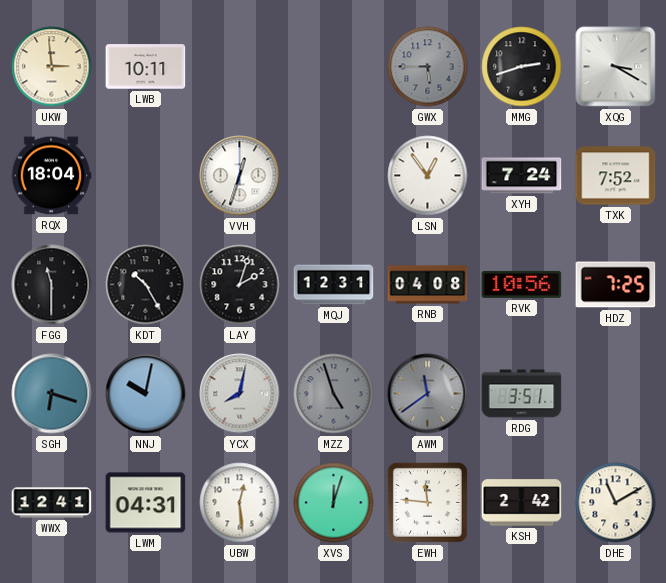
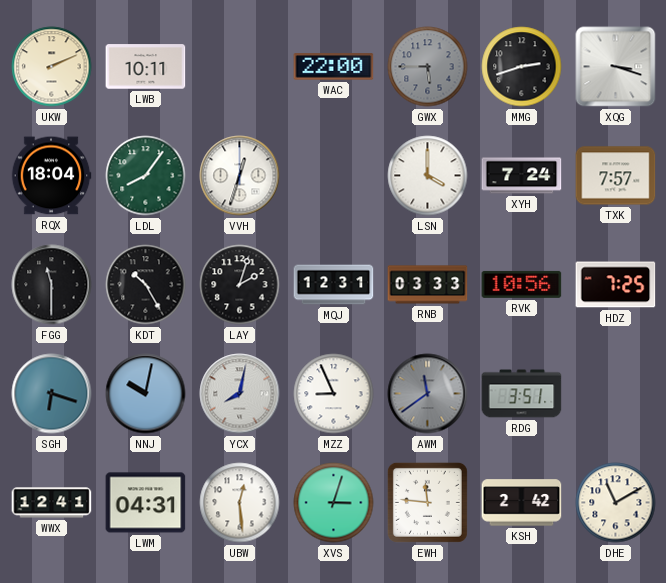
UKW: 2:59 -> 2:11
WAC: none -> 22:00
XQG: 3:20 -> 3:18
LDL: none -> 8:06
LSN: 12:54 -> 4:00
TXK: 7:52 -> 7:57
RNB: 04:08 -> 03:33
MZZ: 4:57 -> 8:56
MZZ dial: grey -> white
XVS: 12:03 -> 3:03
